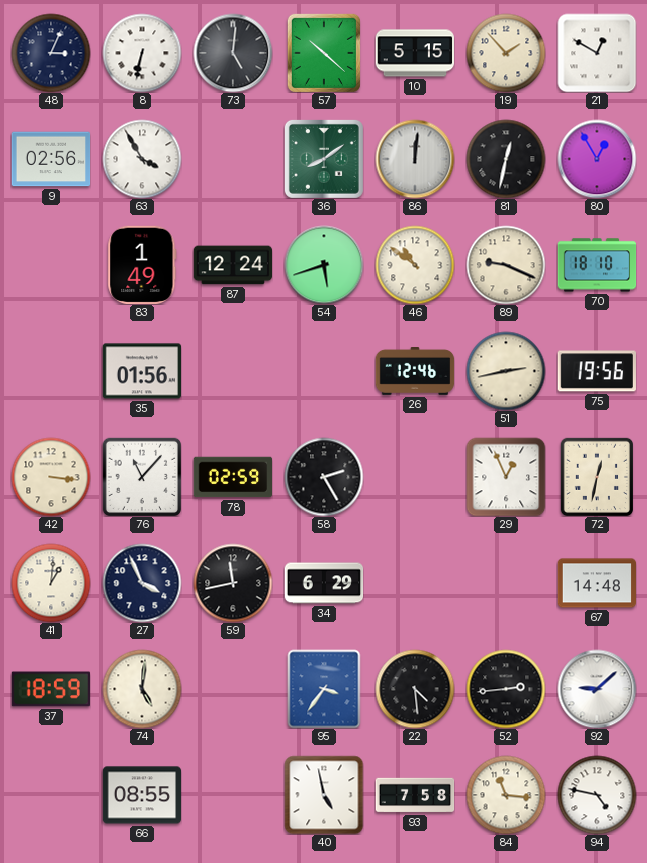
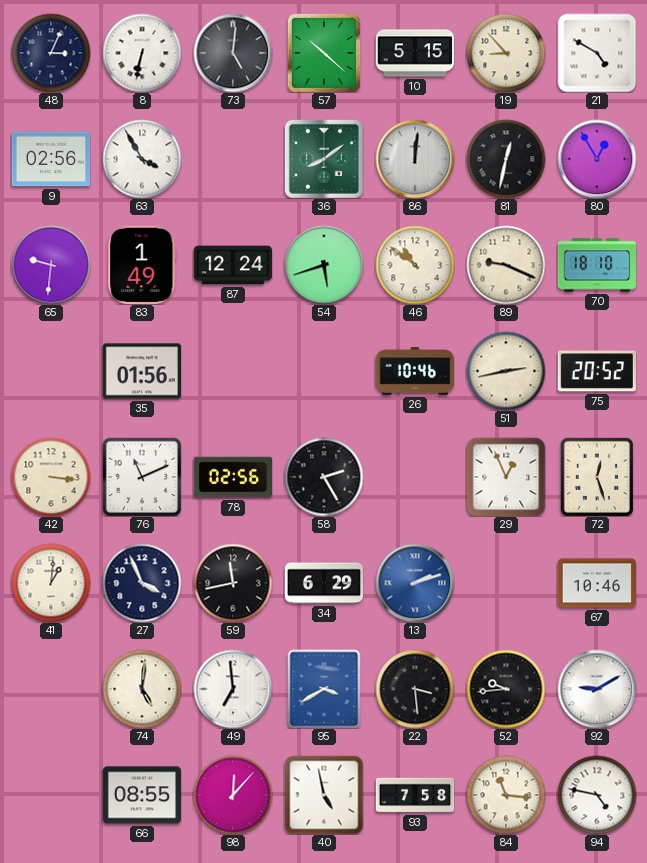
19: 1:53 -> 8:53
21: 12:50 -> 4:50
65: none -> 9:31
26: 12:46 -> 10:46
75: 19:56 -> 20:52
76: 11:07 -> 11:11
78: 02:59 -> 02:56
72: 12:32 -> 12:27
13: none -> 2:12
67: 14:48 -> 10:46
37: 18:59 -> none
49: none -> 6:59
95: 3:36 -> 3:40
22: 4:29 -> 3:29
52: 2:44 -> 9:44
92: 9:08 -> 9:10
98: none -> 12:07
